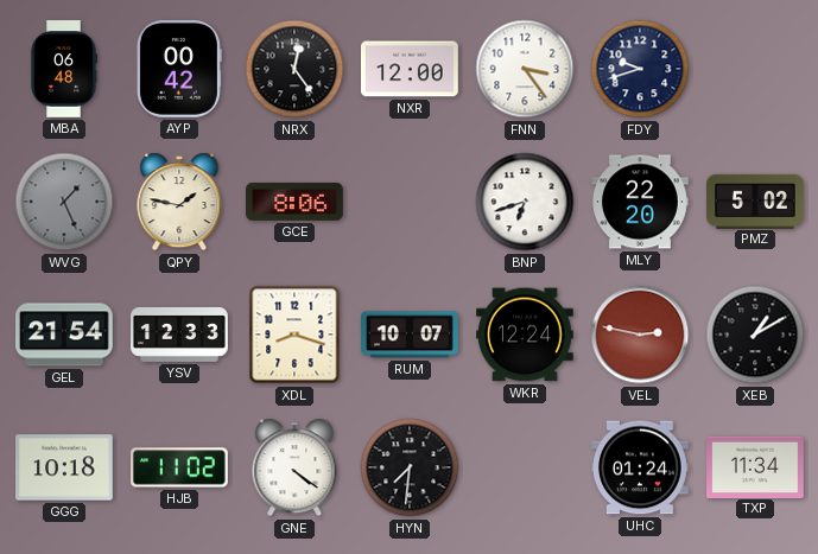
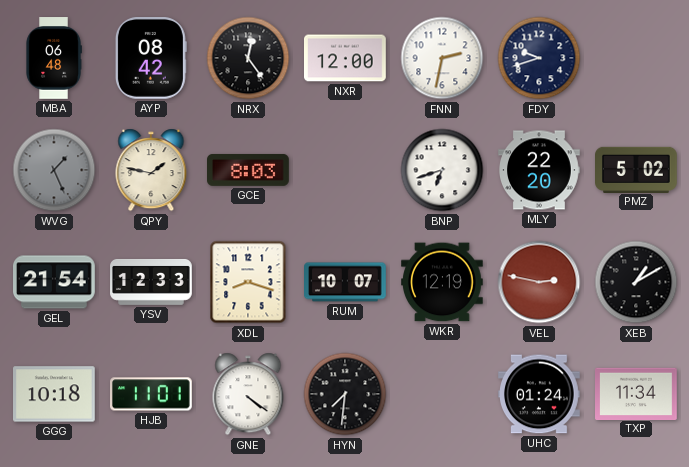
AYP: 00:42 -> 08:42
FNN: 3:24 -> 2:32
GCE: 8:06 -> 8:03
WKR: 12:24 -> 12:19
HJB: 11:02 -> 11:01
